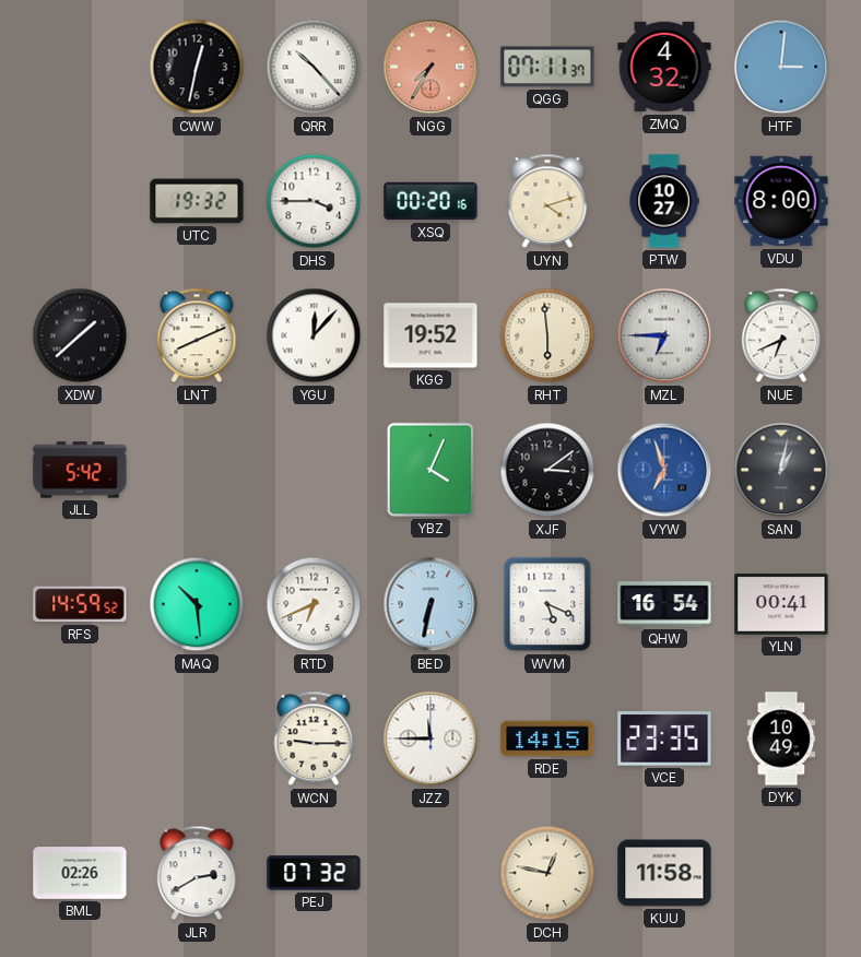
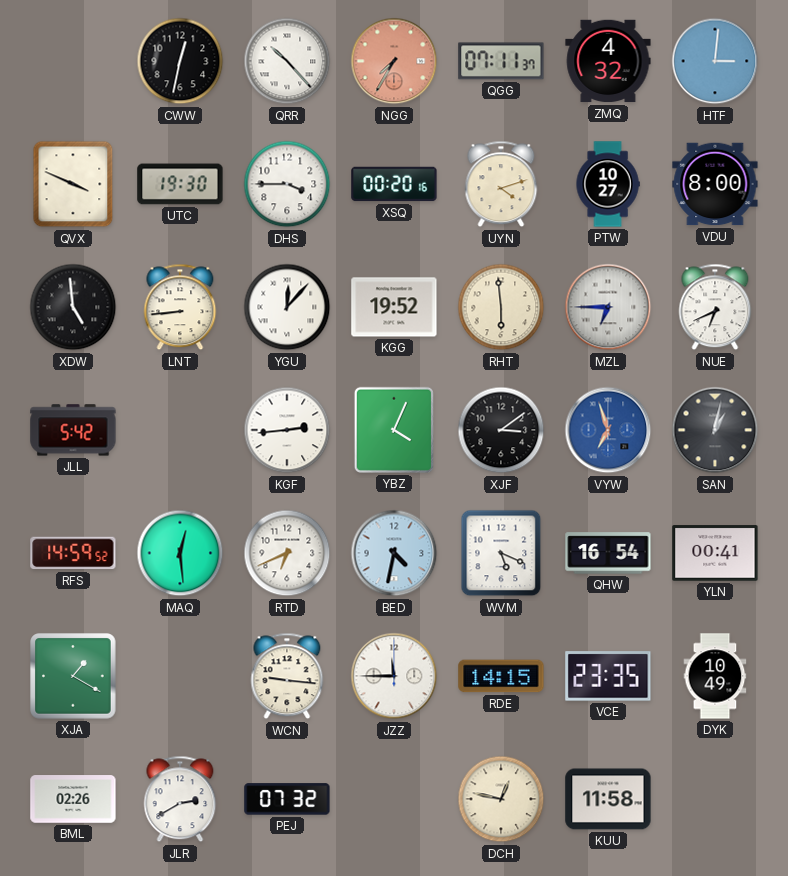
QVX: none -> 3:49
UTC: 19:32 -> 19:30
XDW: 1:38 -> 4:59
LNT: 8:11 -> 8:44
KGF: none -> 2:44
MAQ: 10:29 -> 12:29
BED: 6:32 -> 4:32
XJA: none -> 1:20
WCN: 9:15 -> 9:16
